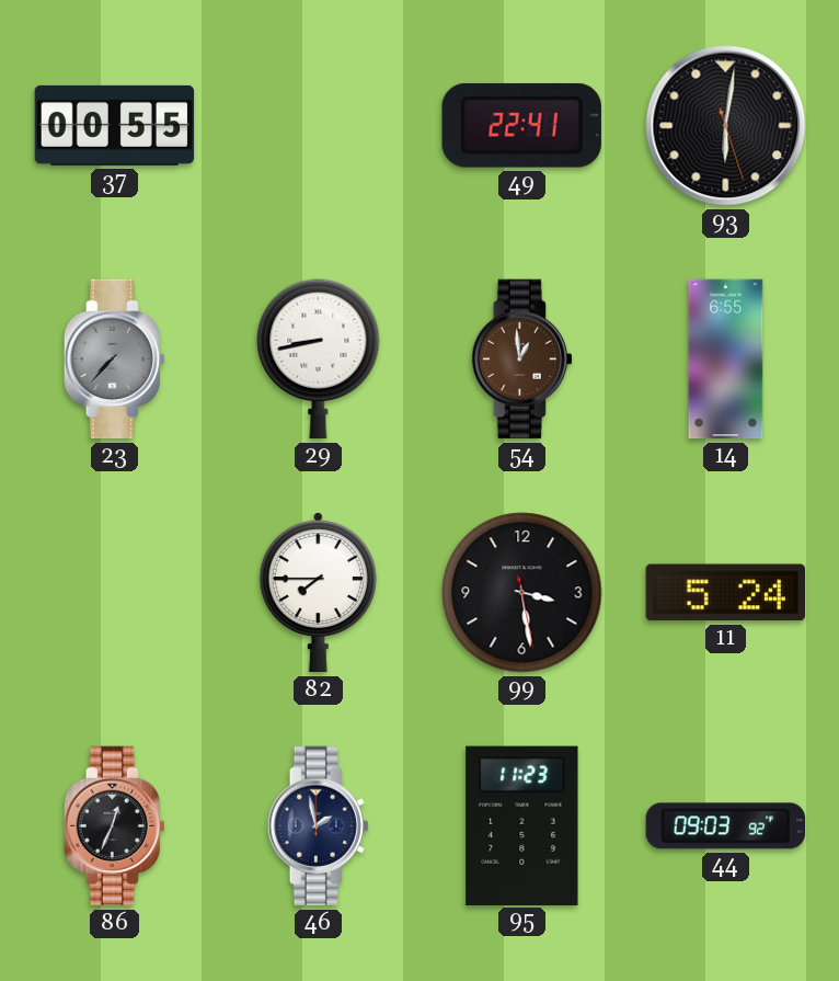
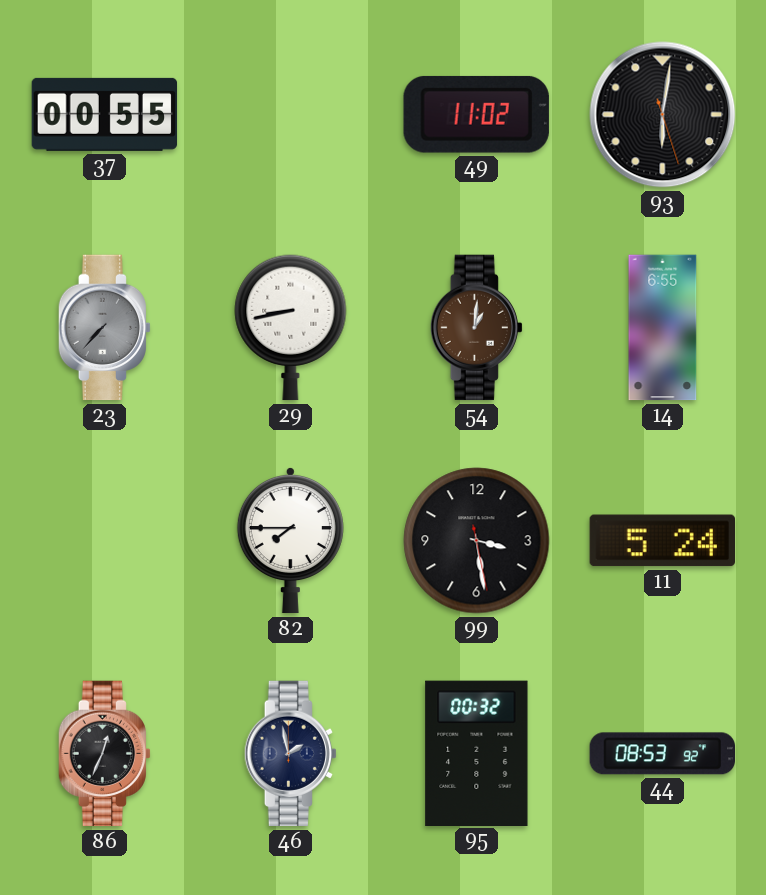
49: 22:41 -> 11:02
54: 12:59 -> 1:01
95: 11:23 -> 00:32
44: 09:03 -> 08:53
